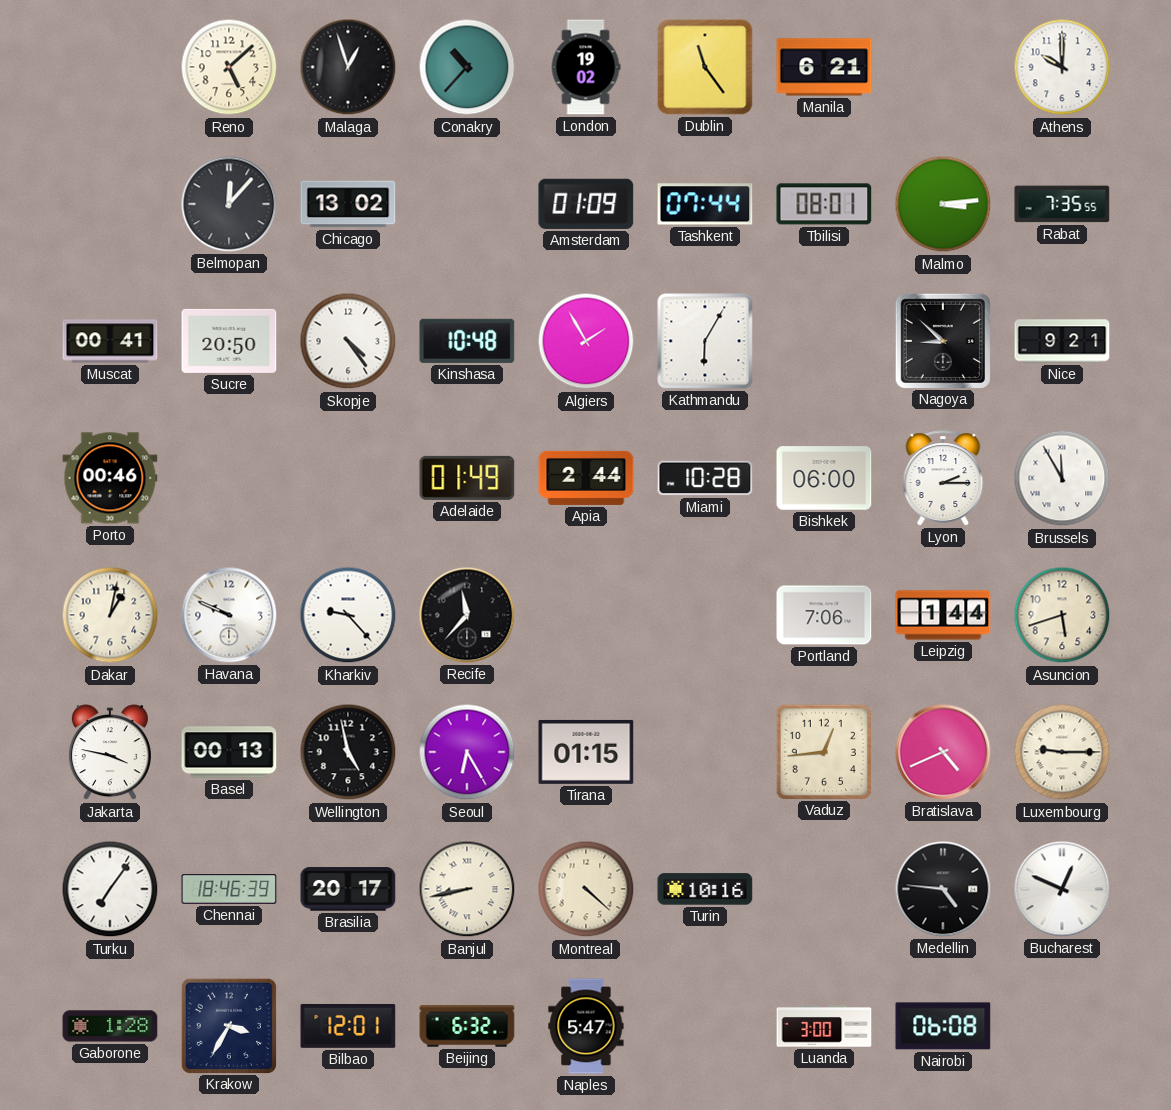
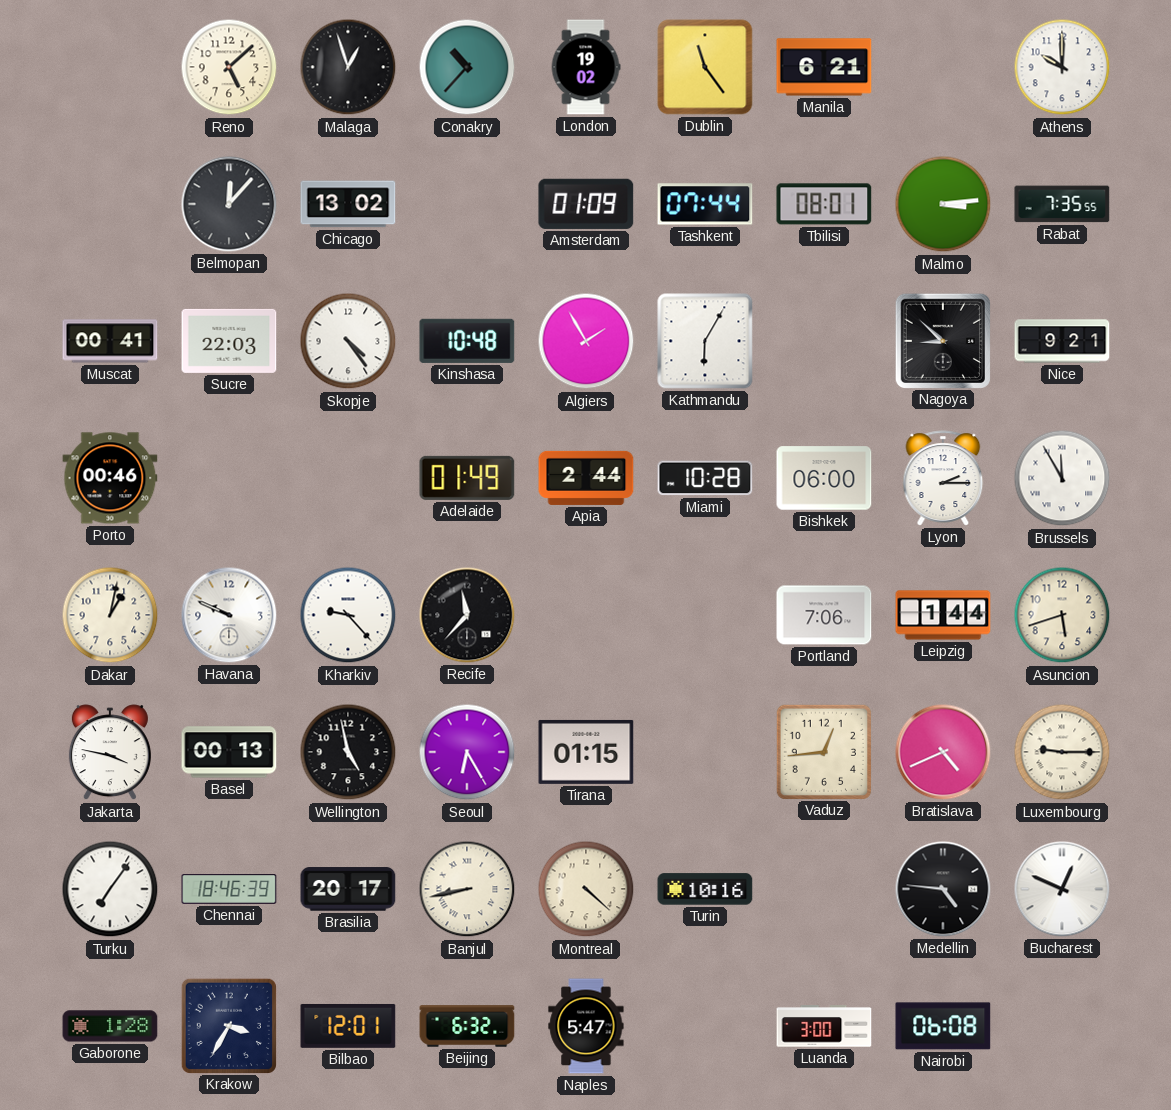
Sucre: 20:50 -> 22:03
